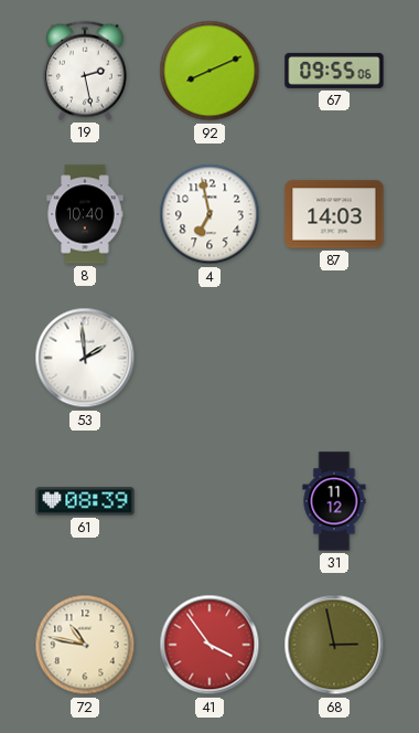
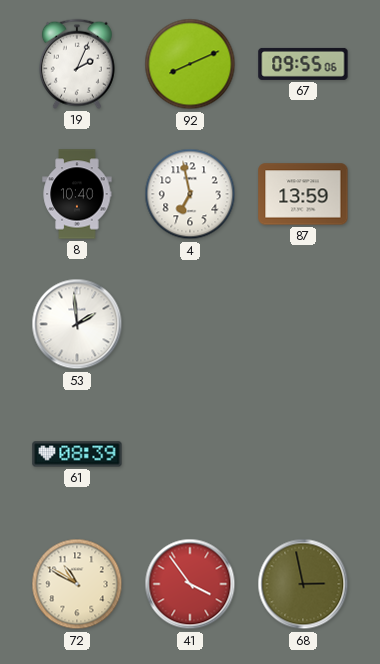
19: 2:28 -> 2:04
87: 14:03 -> 13:59
31: 11:12 -> none
72: 10:47 -> 10:50
